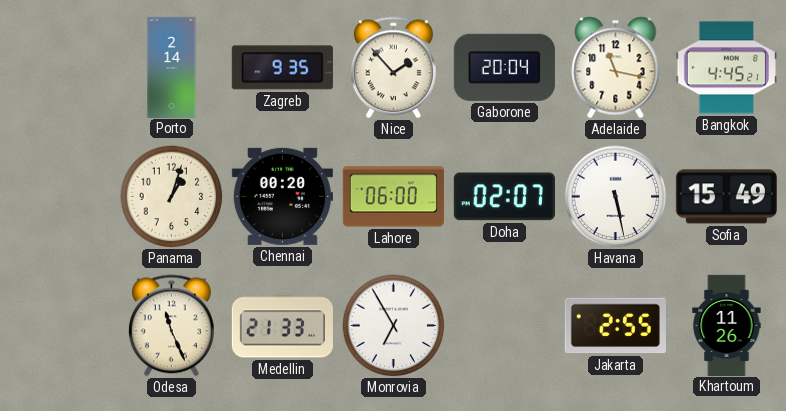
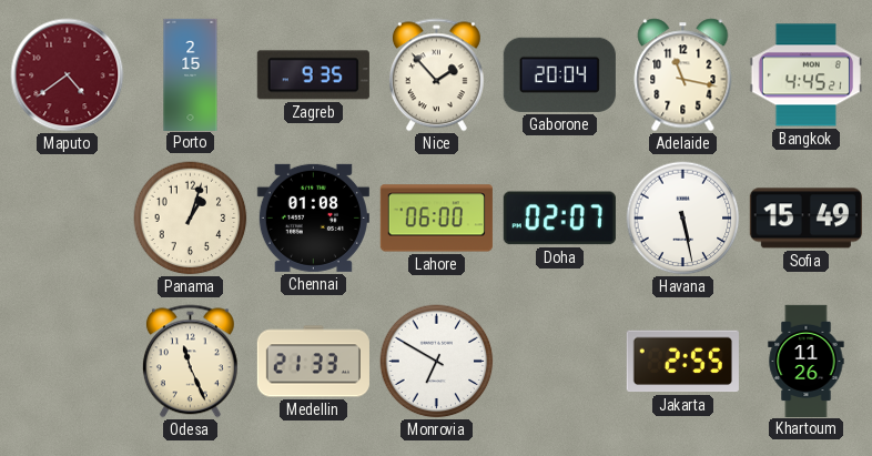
Maputo: none -> 4:39
Porto: 2:14 -> 2:15
Chennai: 00:20 -> 01:08
Monrovia: 6:55 -> 6:50
